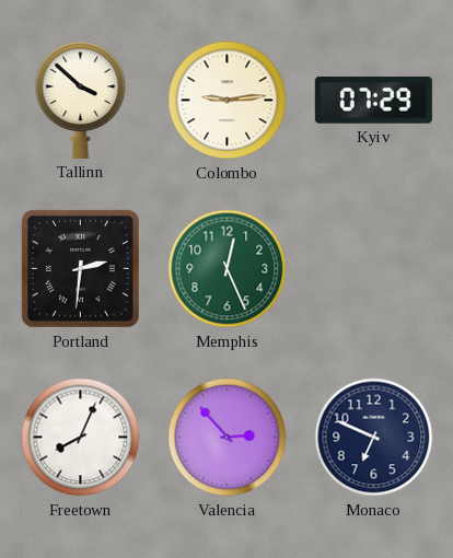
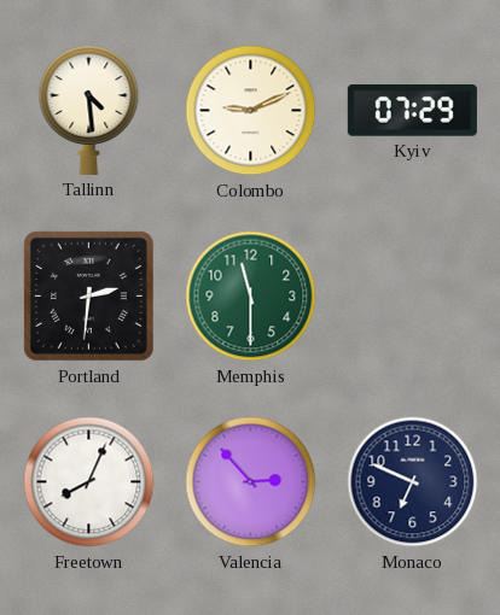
Tallinn: 3:52 -> 4:29
Colombo: 9:14 -> 9:11
Memphis: 12:26 -> 11:30
